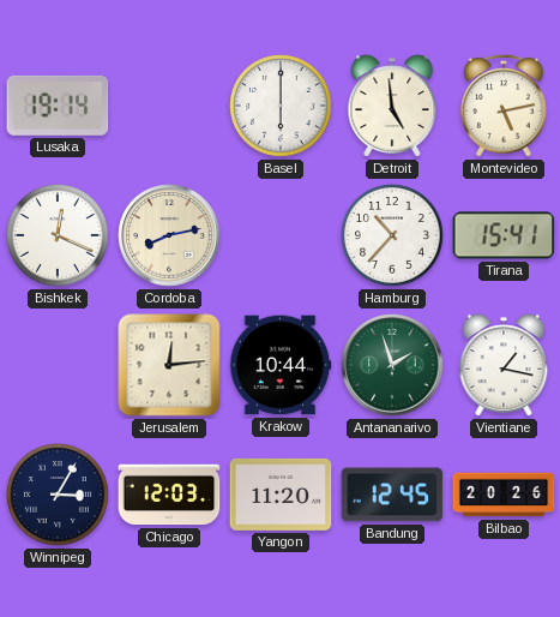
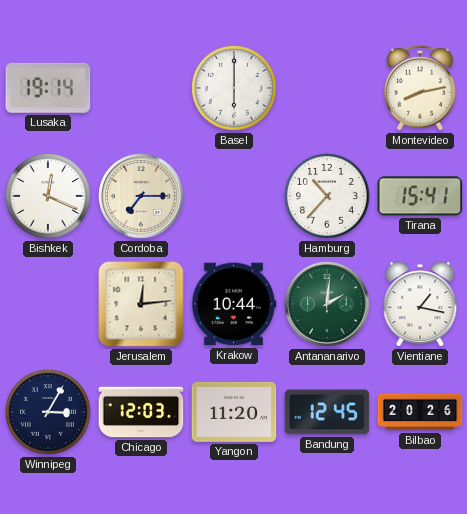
Detroit: 4:59 -> none
Montevideo: 5:13 -> 8:13
Cordoba: 8:13 -> 7:15
Antananarivo: 1:57 -> 2:01
